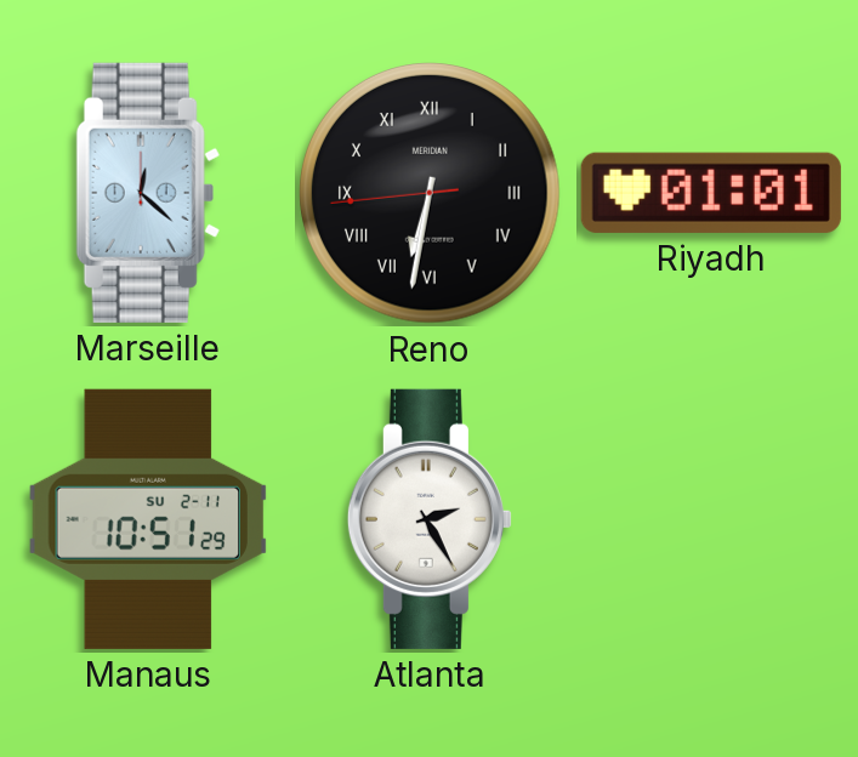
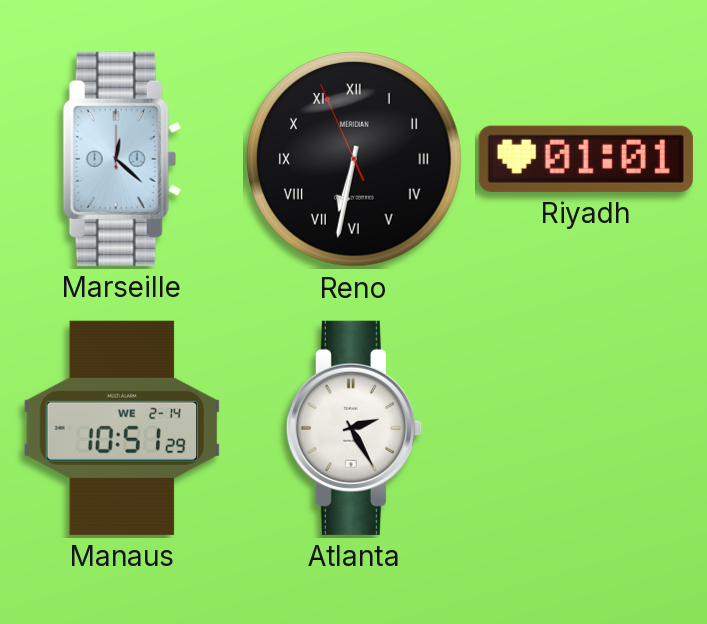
Reno: 6:31:44 -> 6:31:56
Manaus date: SU 2-11 -> WE 2-14
